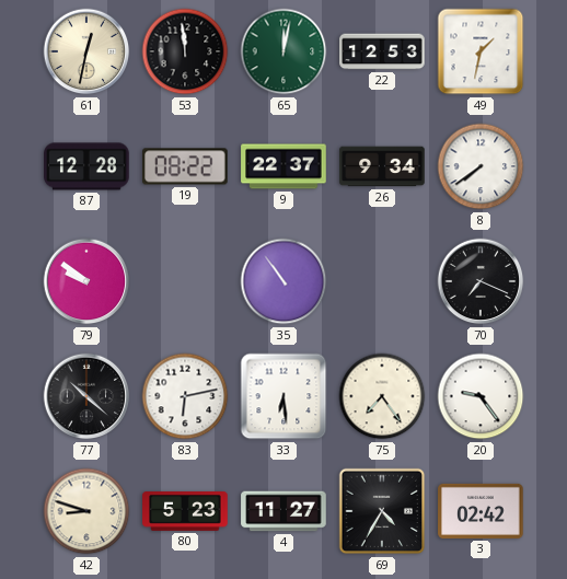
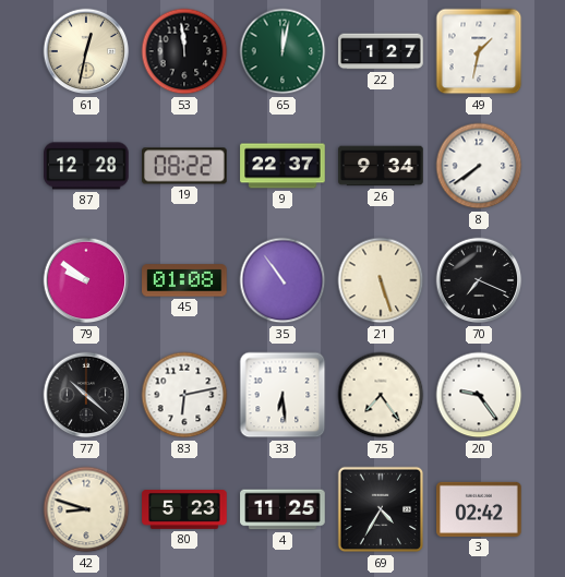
22: 12:53 -> 1:27
45: none -> 01:08
21: none -> 5:27
4: 11:27 -> 11:25
